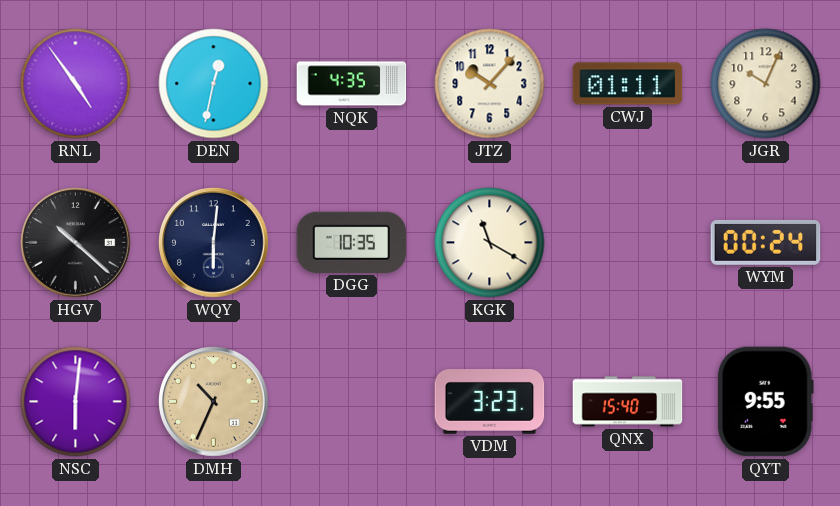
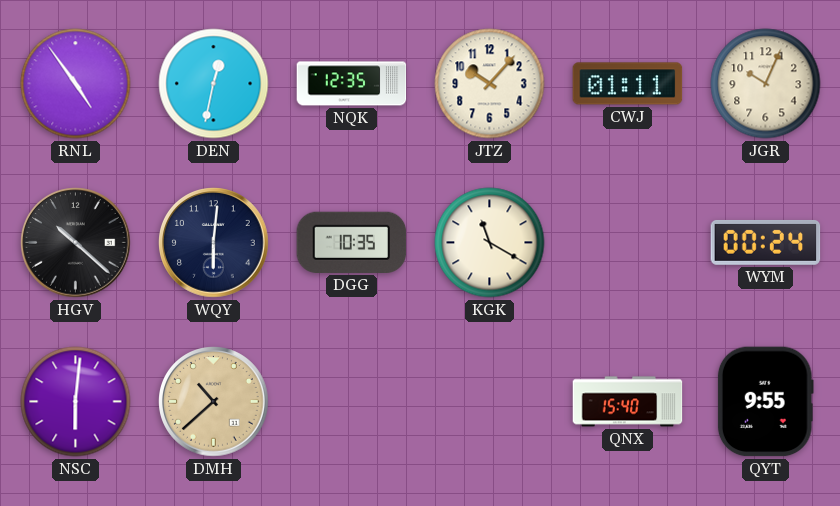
NQK: 4:35 -> 12:35
DMH: 10:34 -> 10:38
VDM: 3:23 -> none
